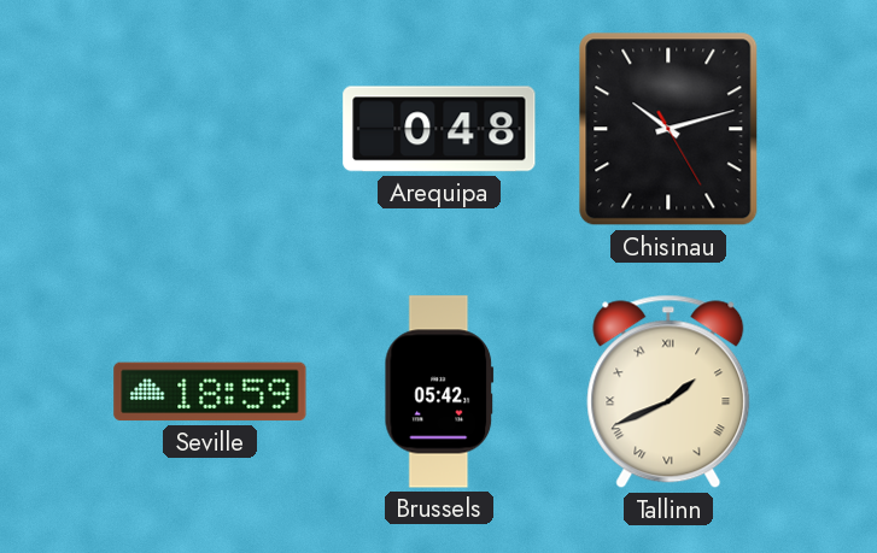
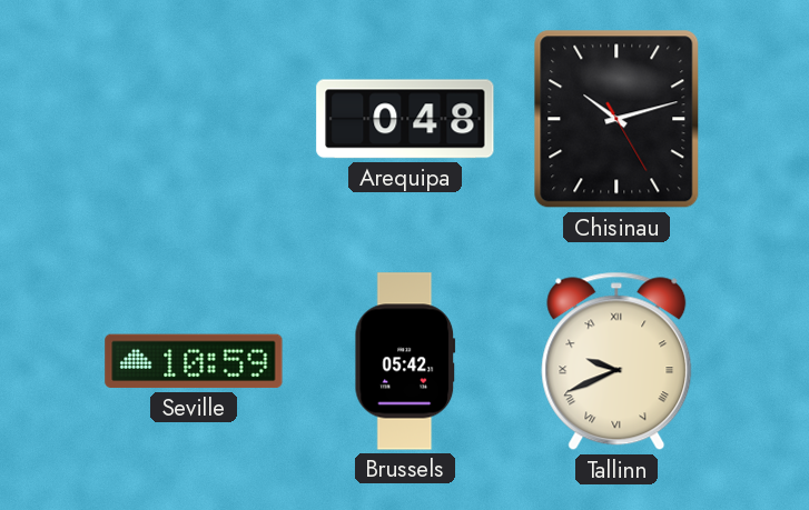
Seville: 18:59 -> 10:59
Tallinn: 1:41 -> 9:41
